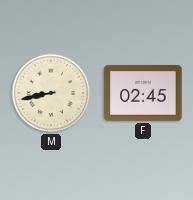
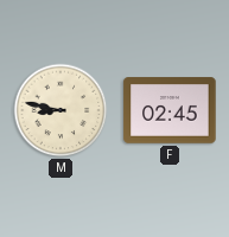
M: 8:43 -> 8:47
